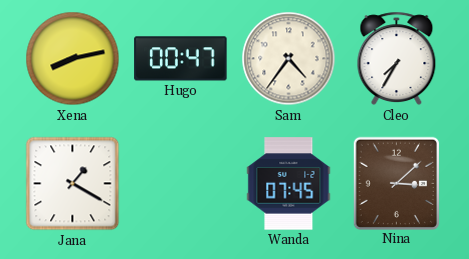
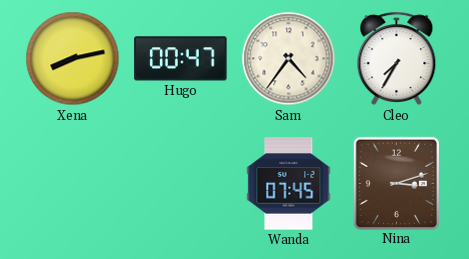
Jana: 1:20 -> none
Nina: 3:08 -> 3:12
